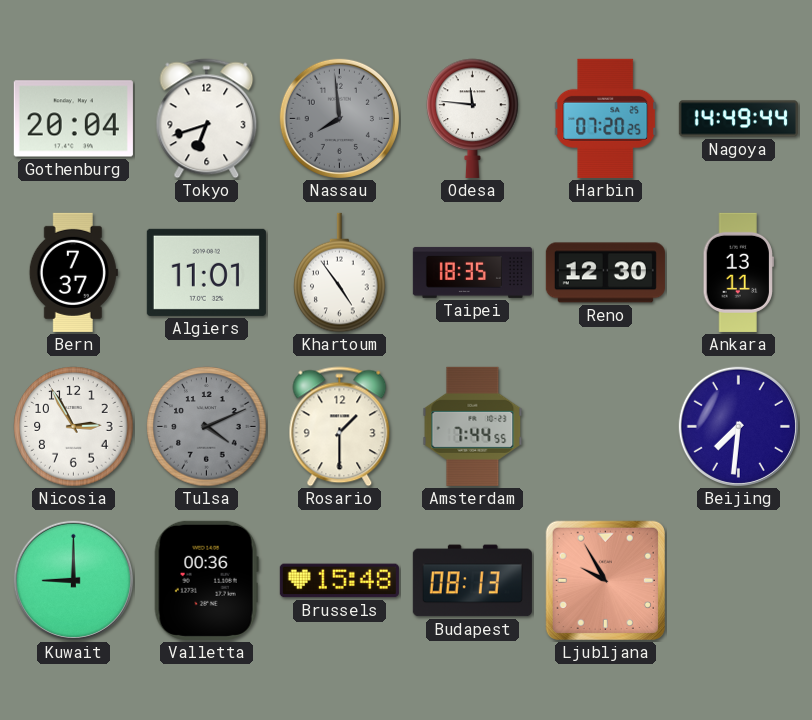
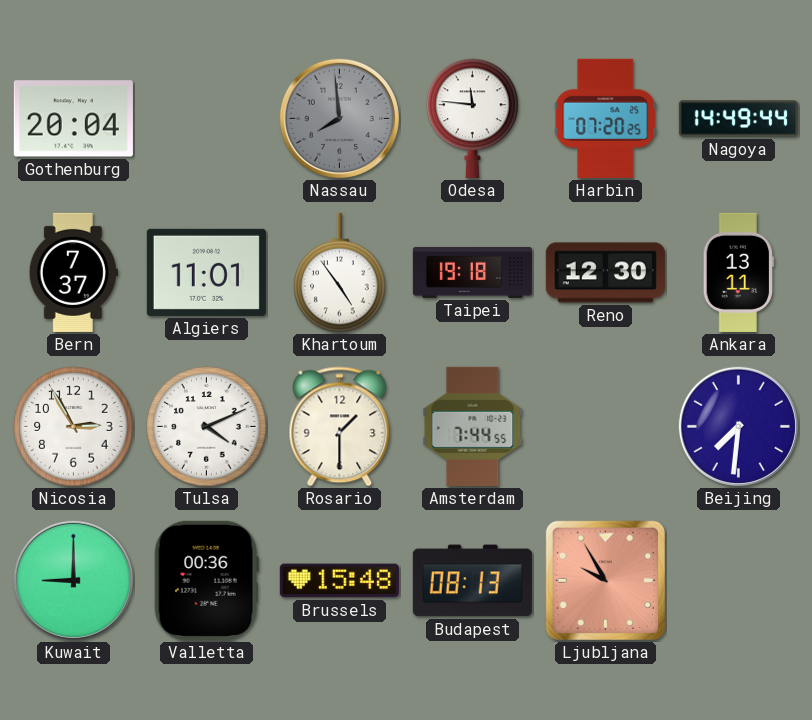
Tokyo: 6:42 -> none
Taipei: 18:35 -> 19:18
Tulsa dial: grey -> white
